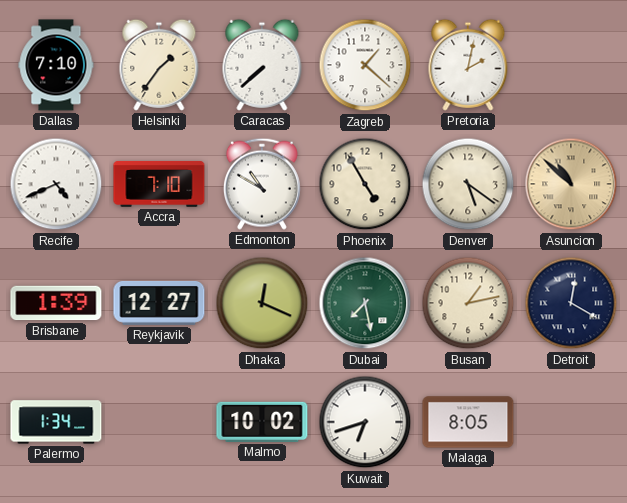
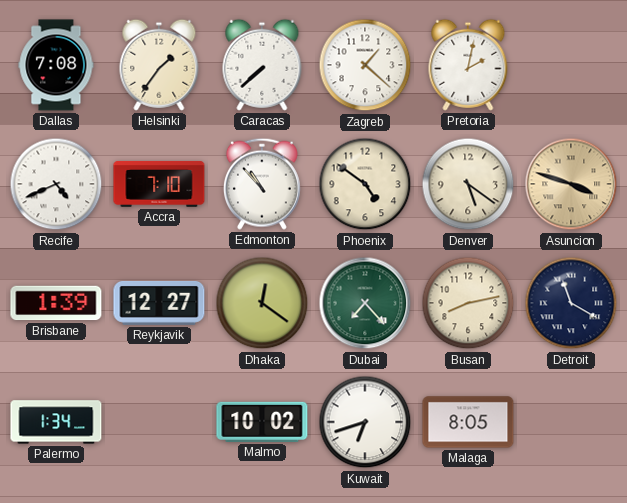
Dallas: 7:10 -> 7:08
Edmonton: 10:50 -> 10:53
Phoenix: 4:55 -> 4:51
Asuncion: 10:52 -> 3:48
Dhaka: 12:19 -> 12:21
Dubai: 7:28 -> 7:23
Busan: 1:13 -> 8:13
Detroit: 12:20 -> 11:20
